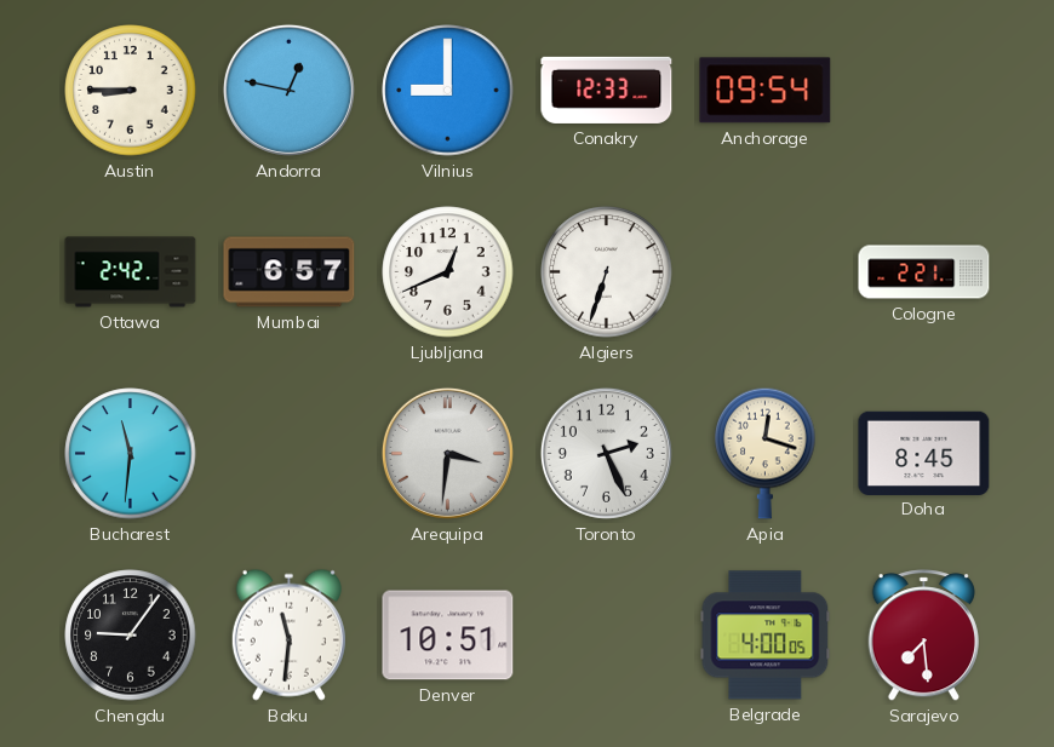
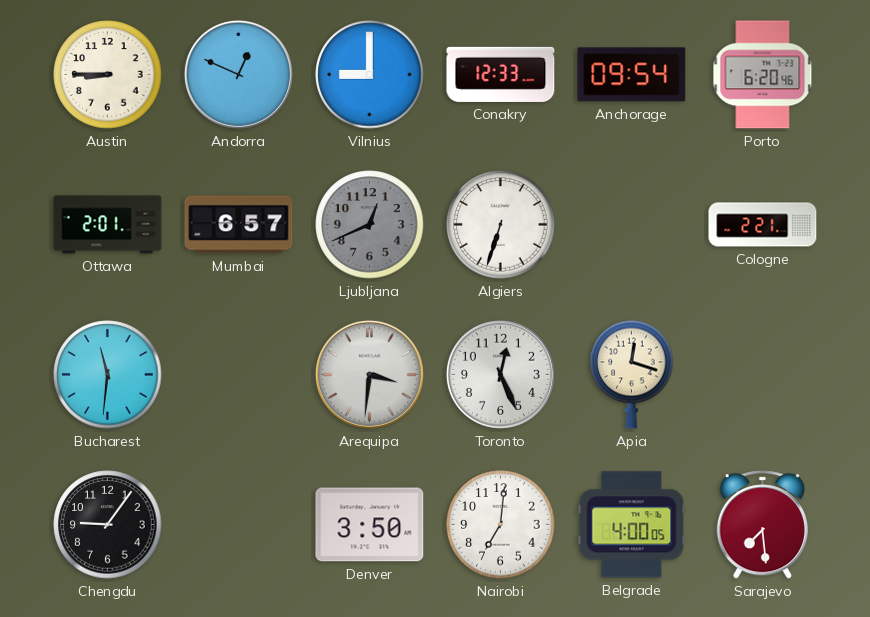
Andorra: 12:47 -> 12:49
Porto: none -> 6:20
Ottawa: 2:42 -> 2:01
Ljubljana dial: white -> grey
Toronto: 2:26 -> 12:26
Doha: 8:45 -> none
Baku: 11:31 -> none
Denver: 10:51 -> 3:50
Nairobi: none -> 7:01
